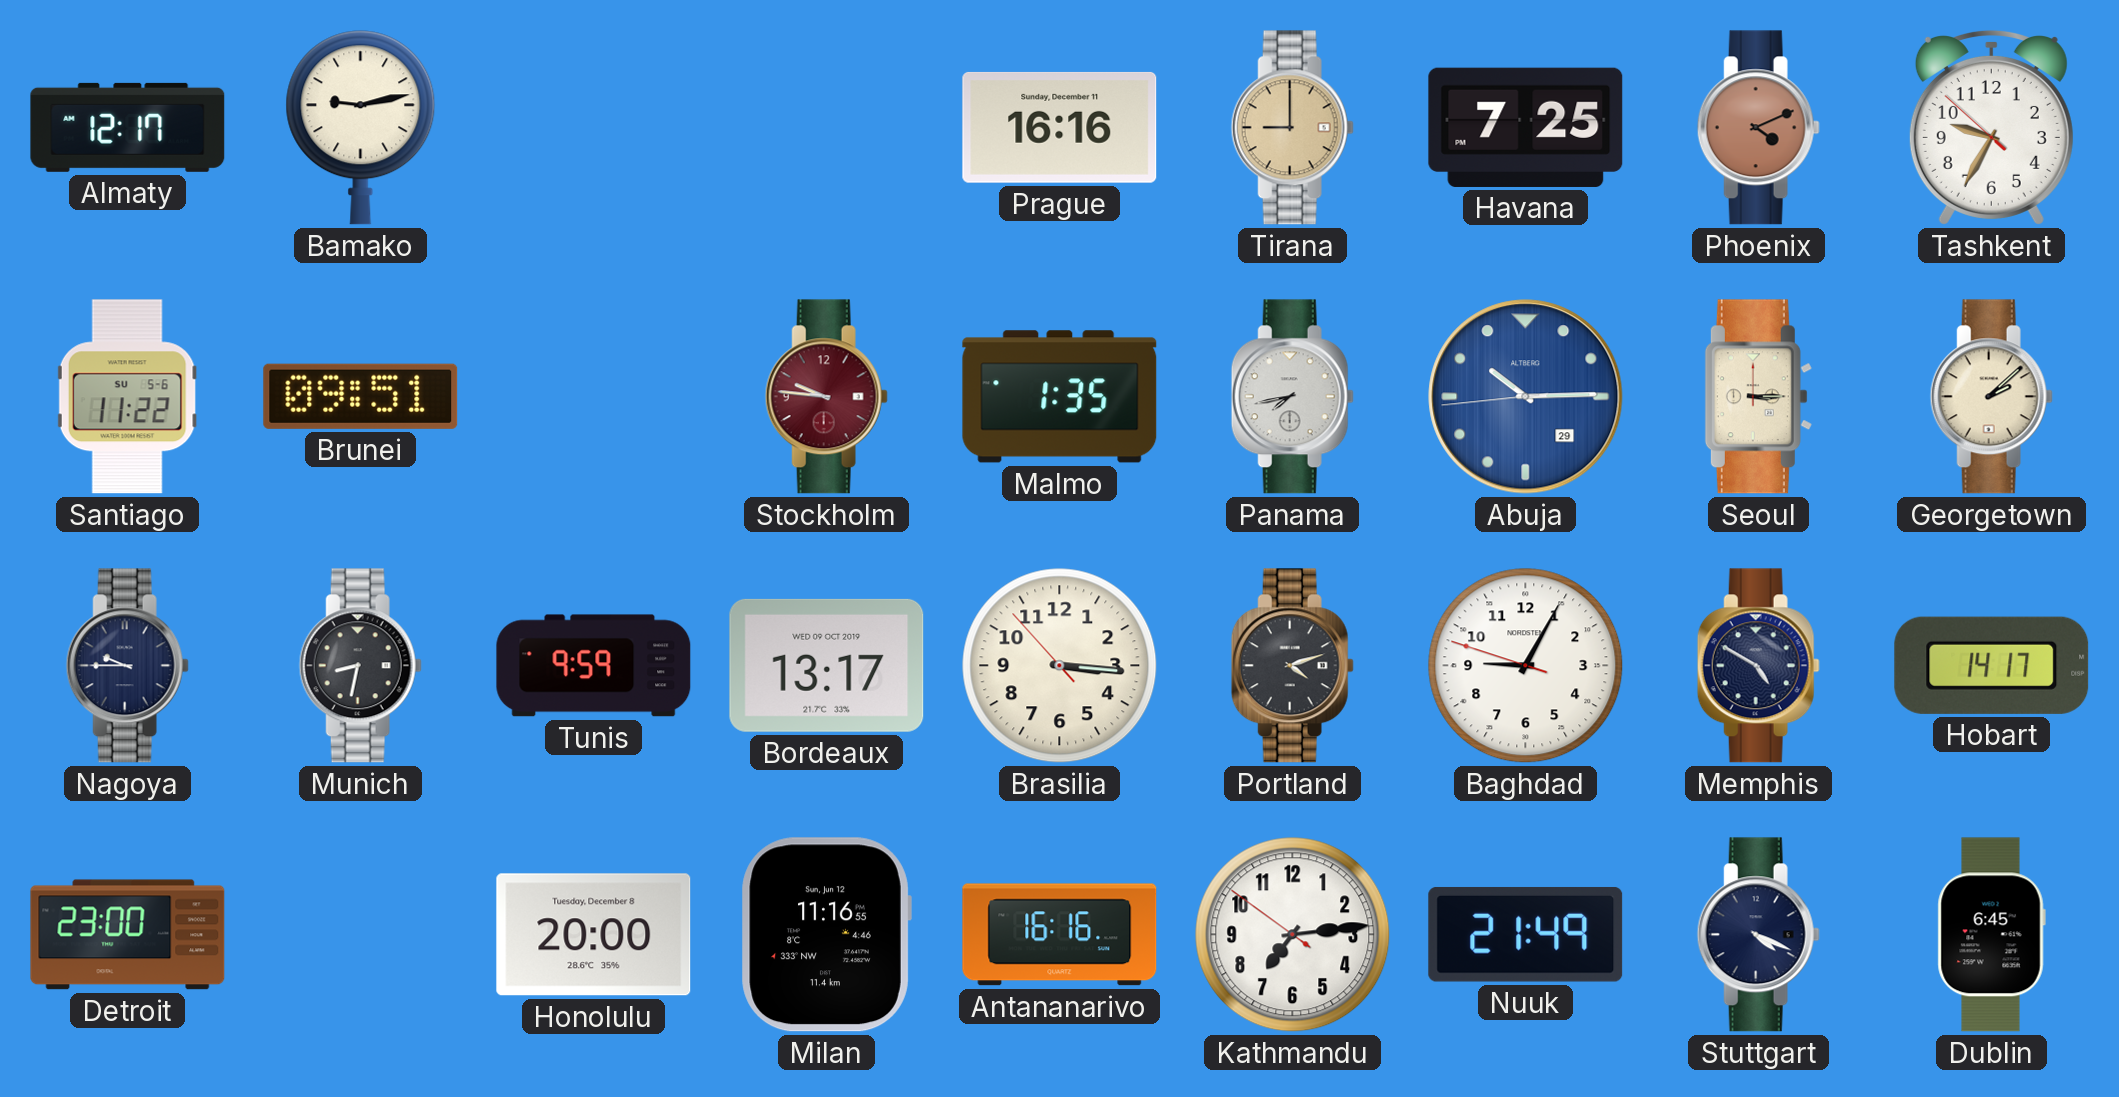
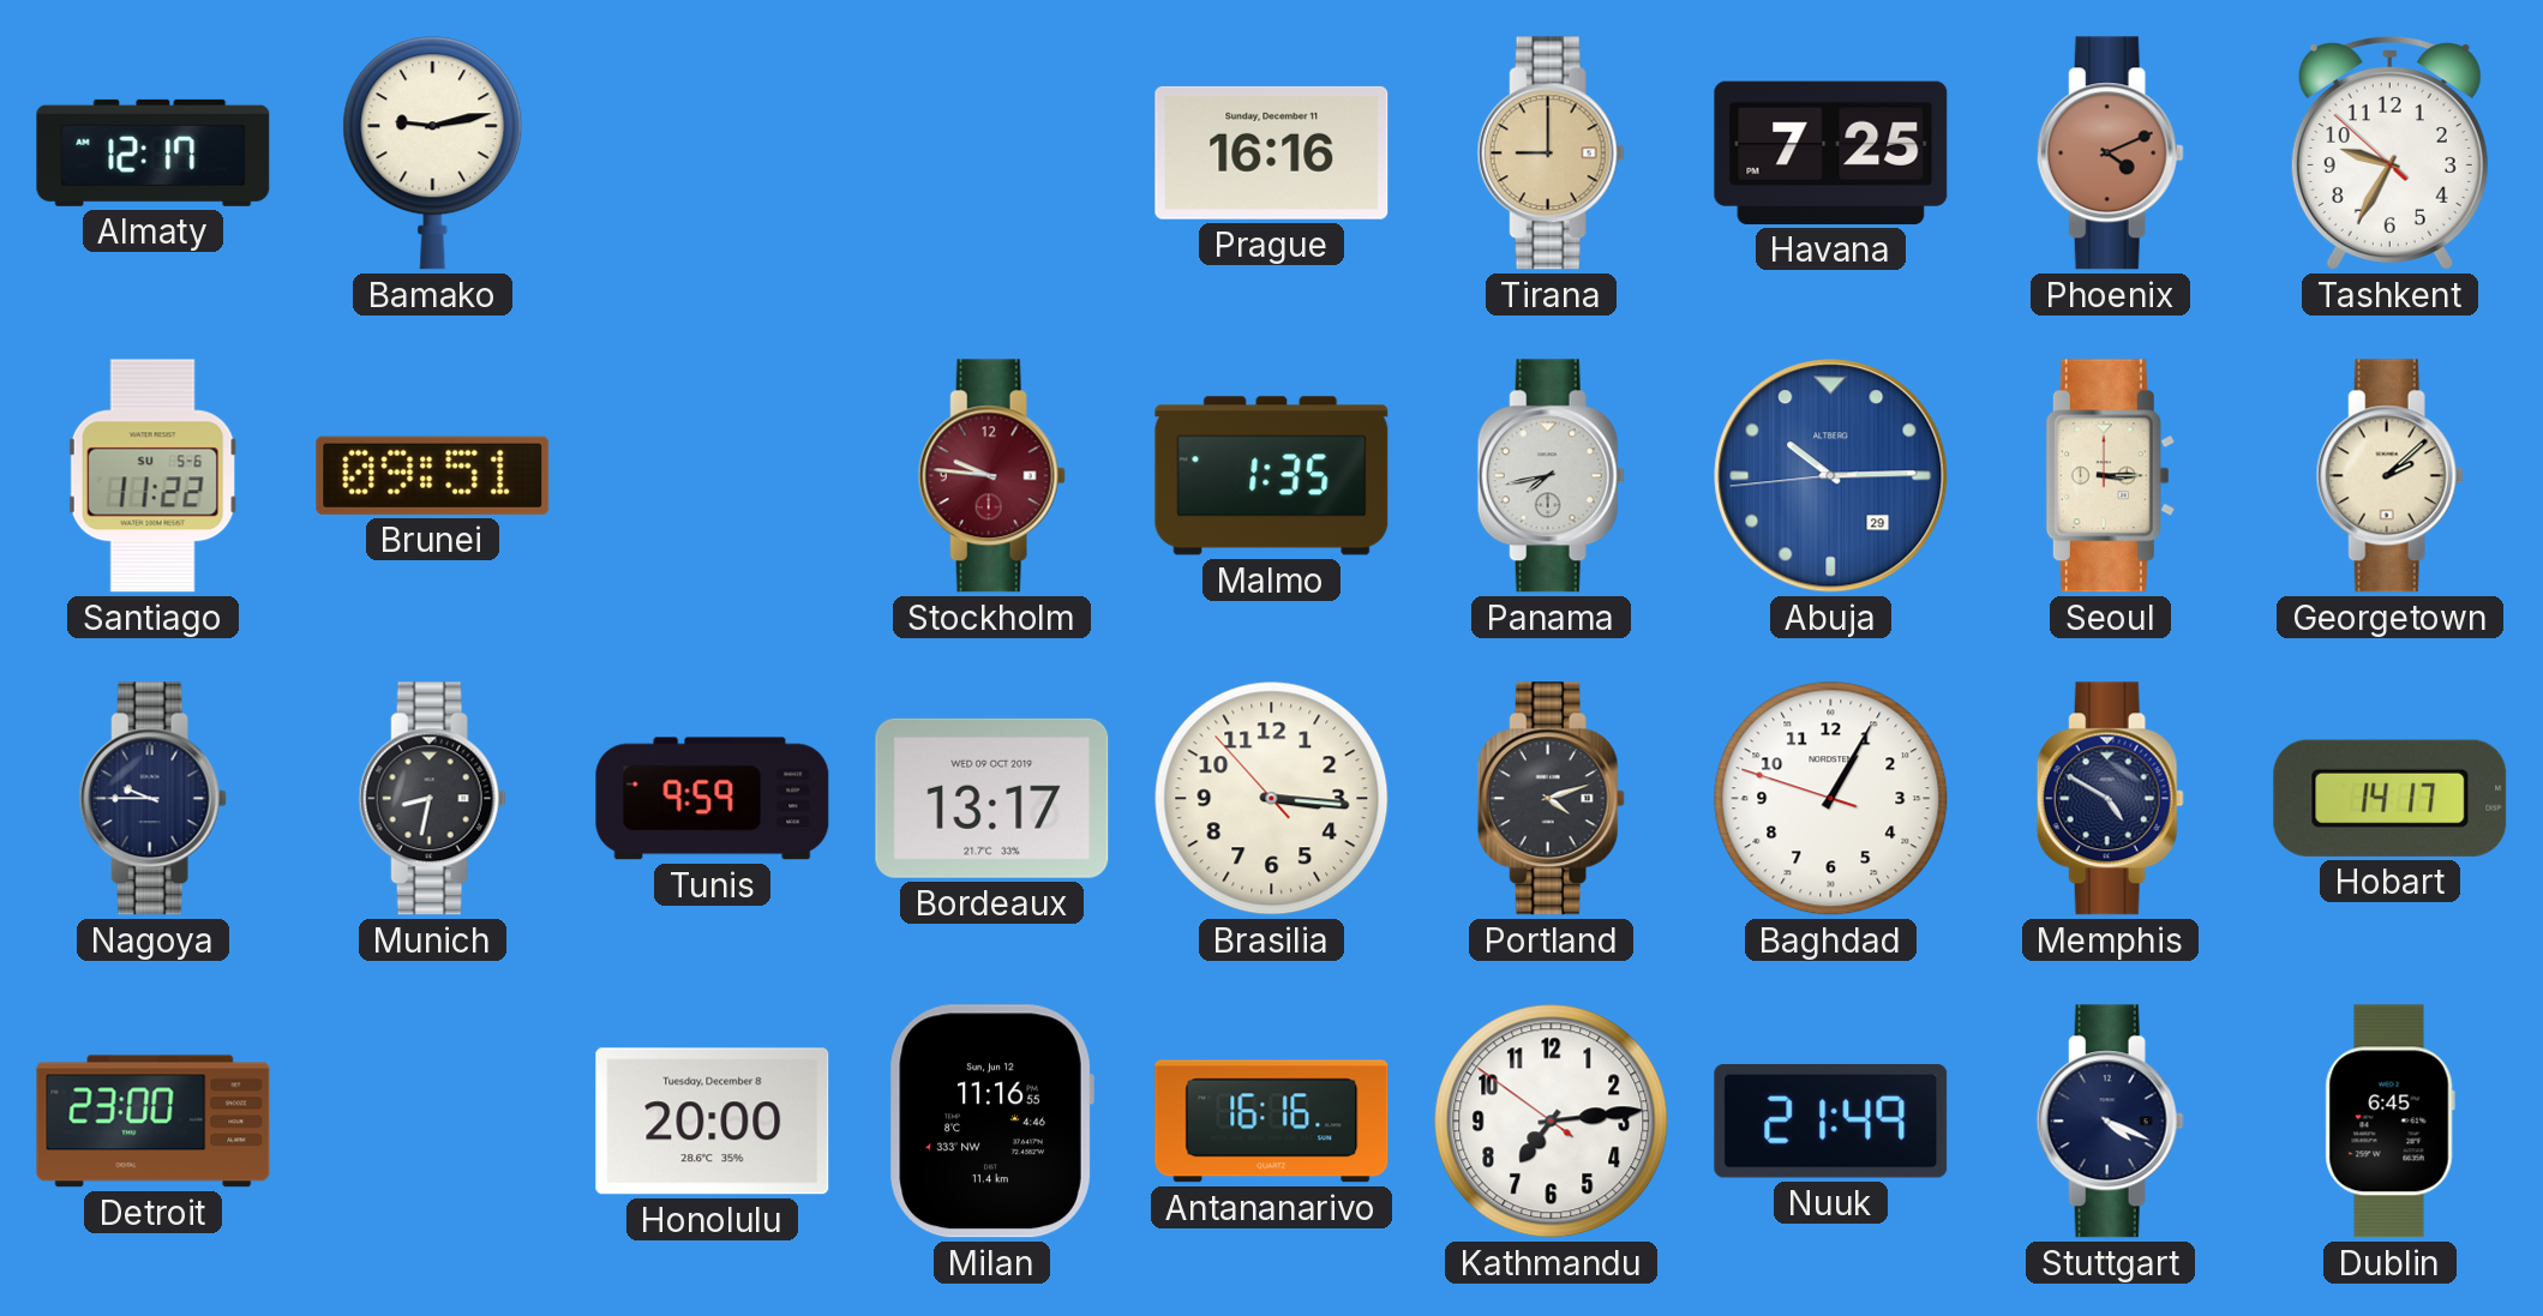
Baghdad: 9:04 -> 1:04
